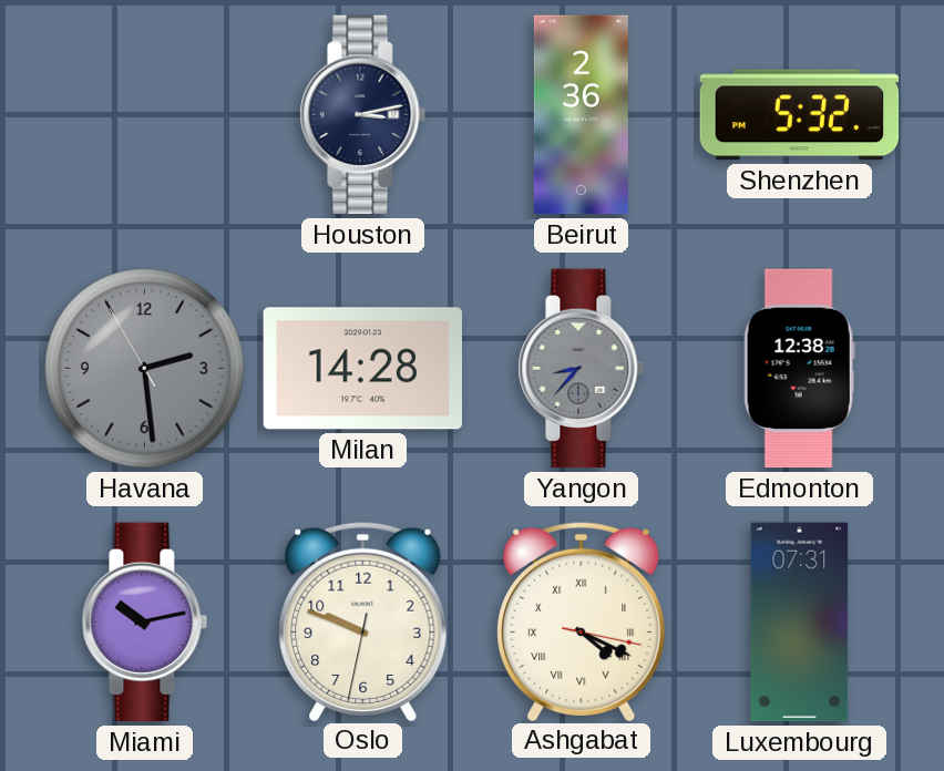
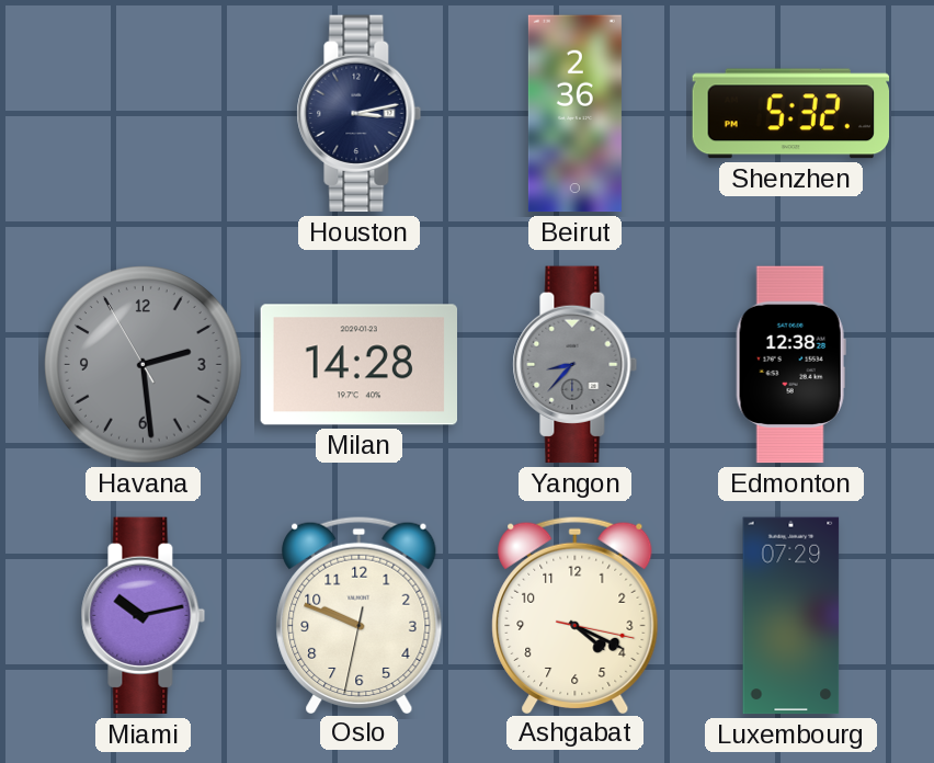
Ashgabat numerals: Roman -> Arabic
Luxembourg: 07:31 -> 07:29
